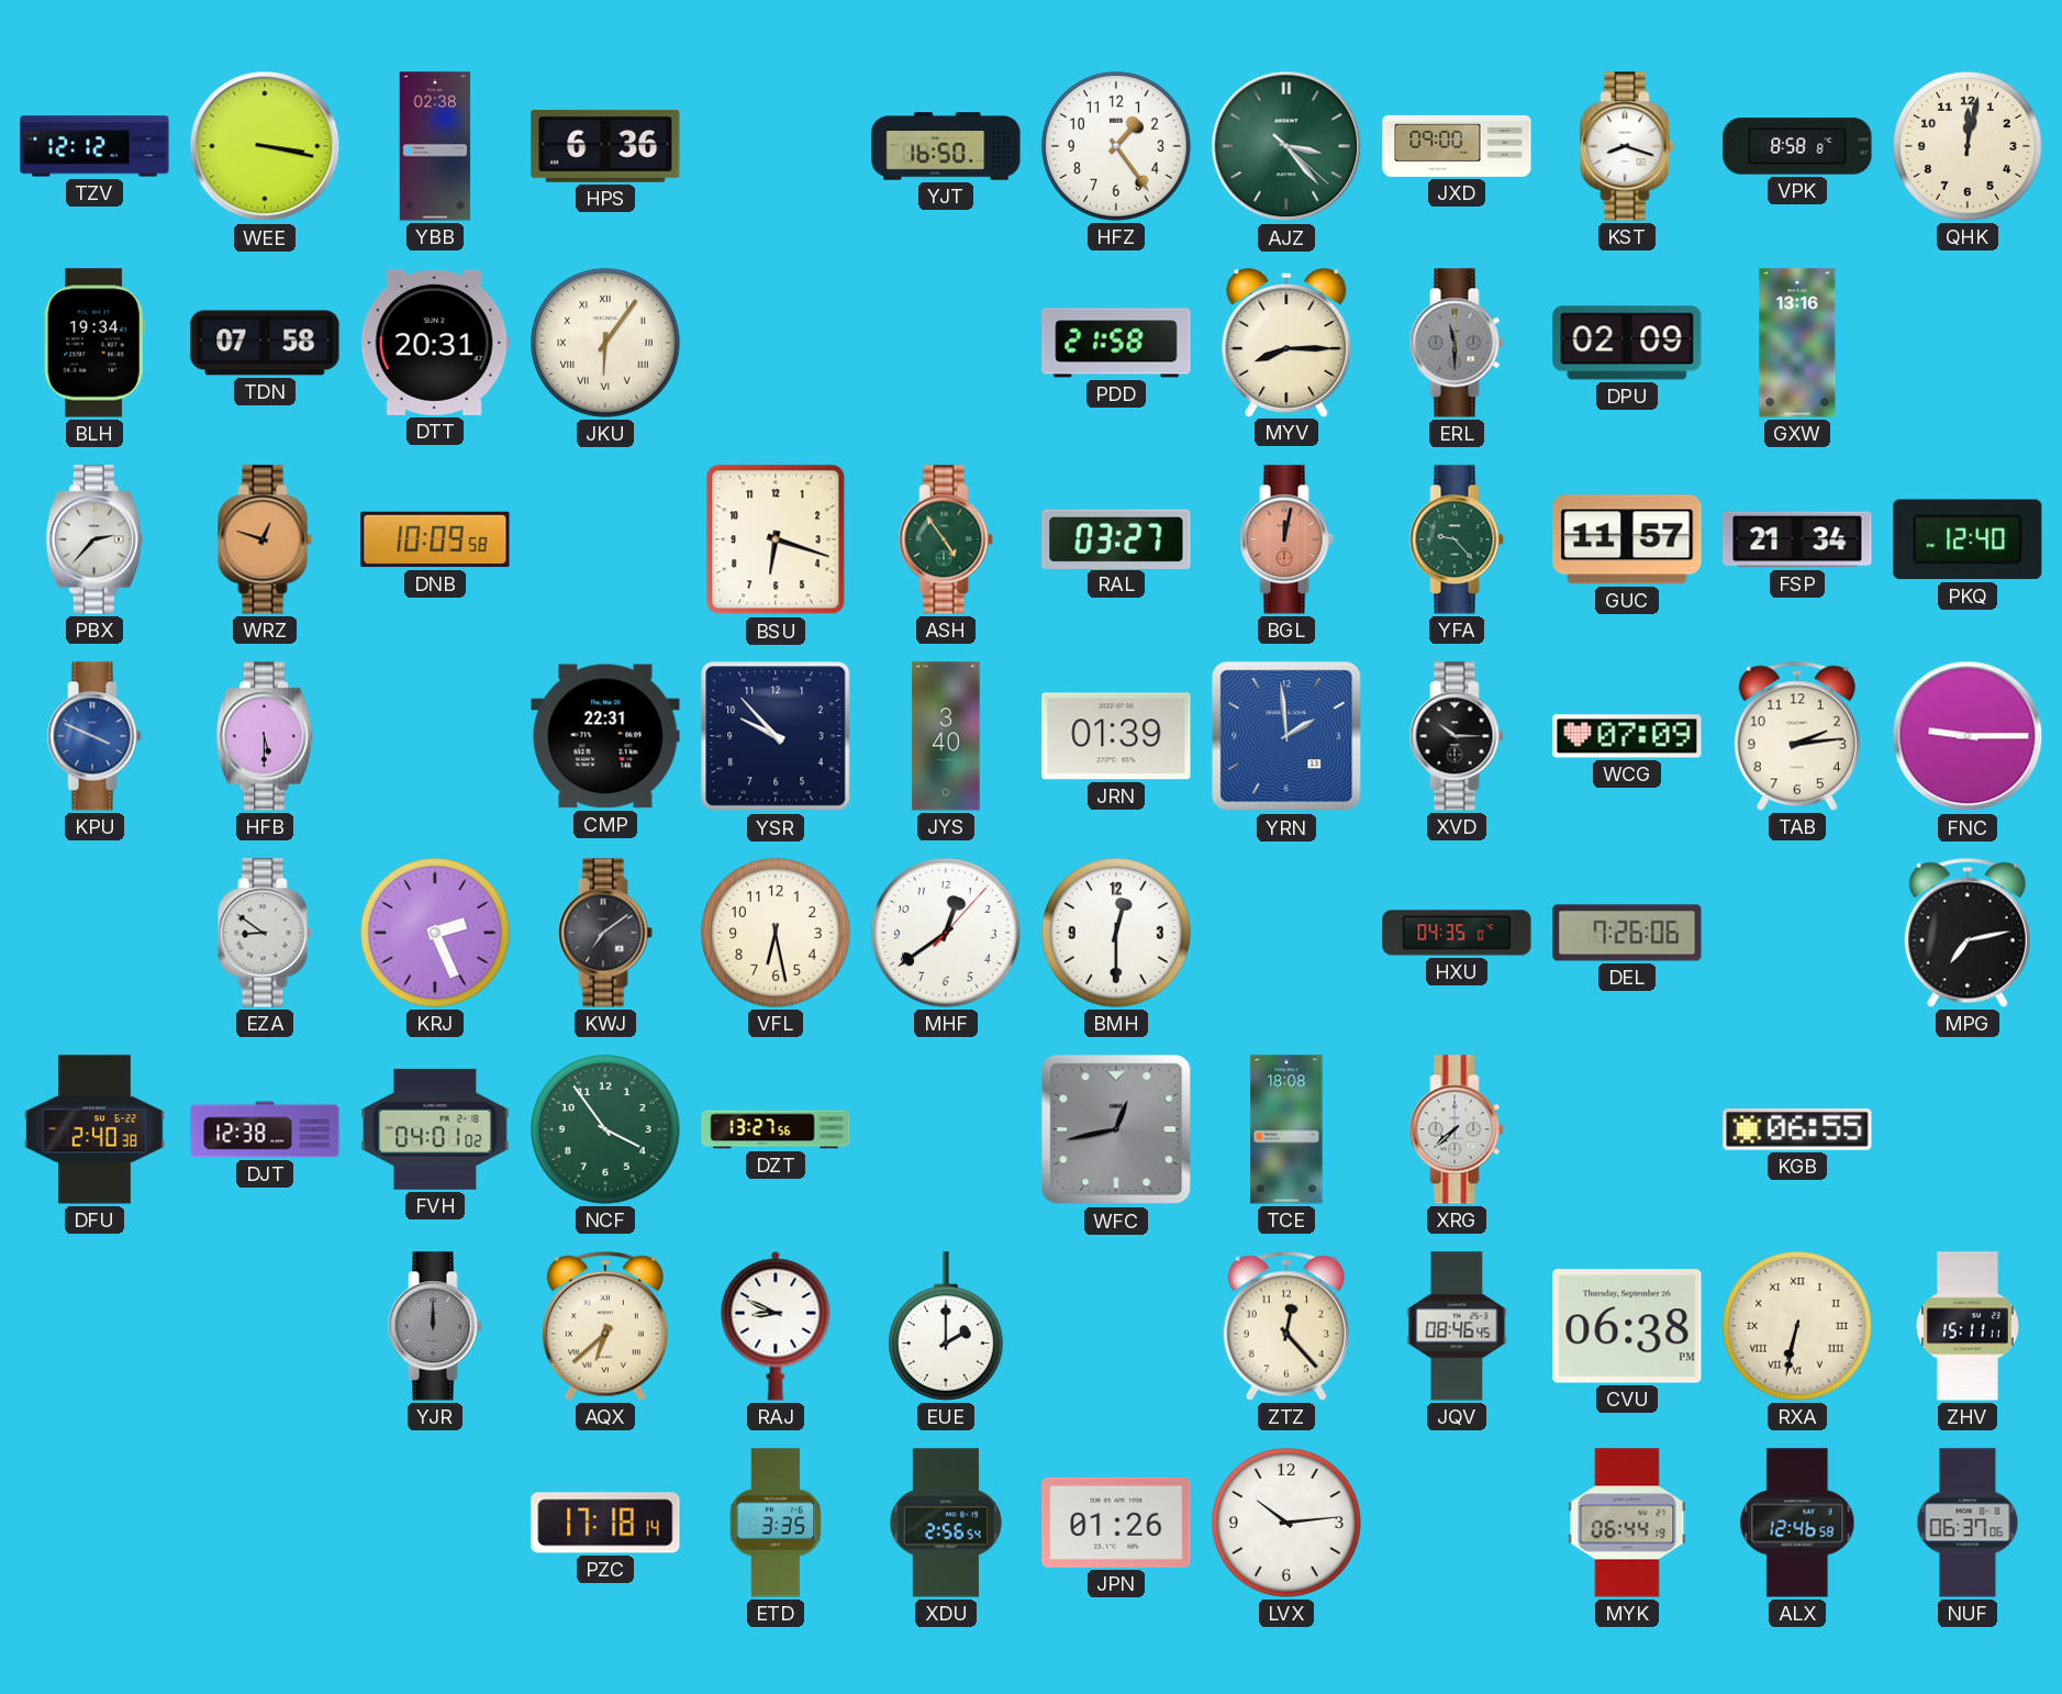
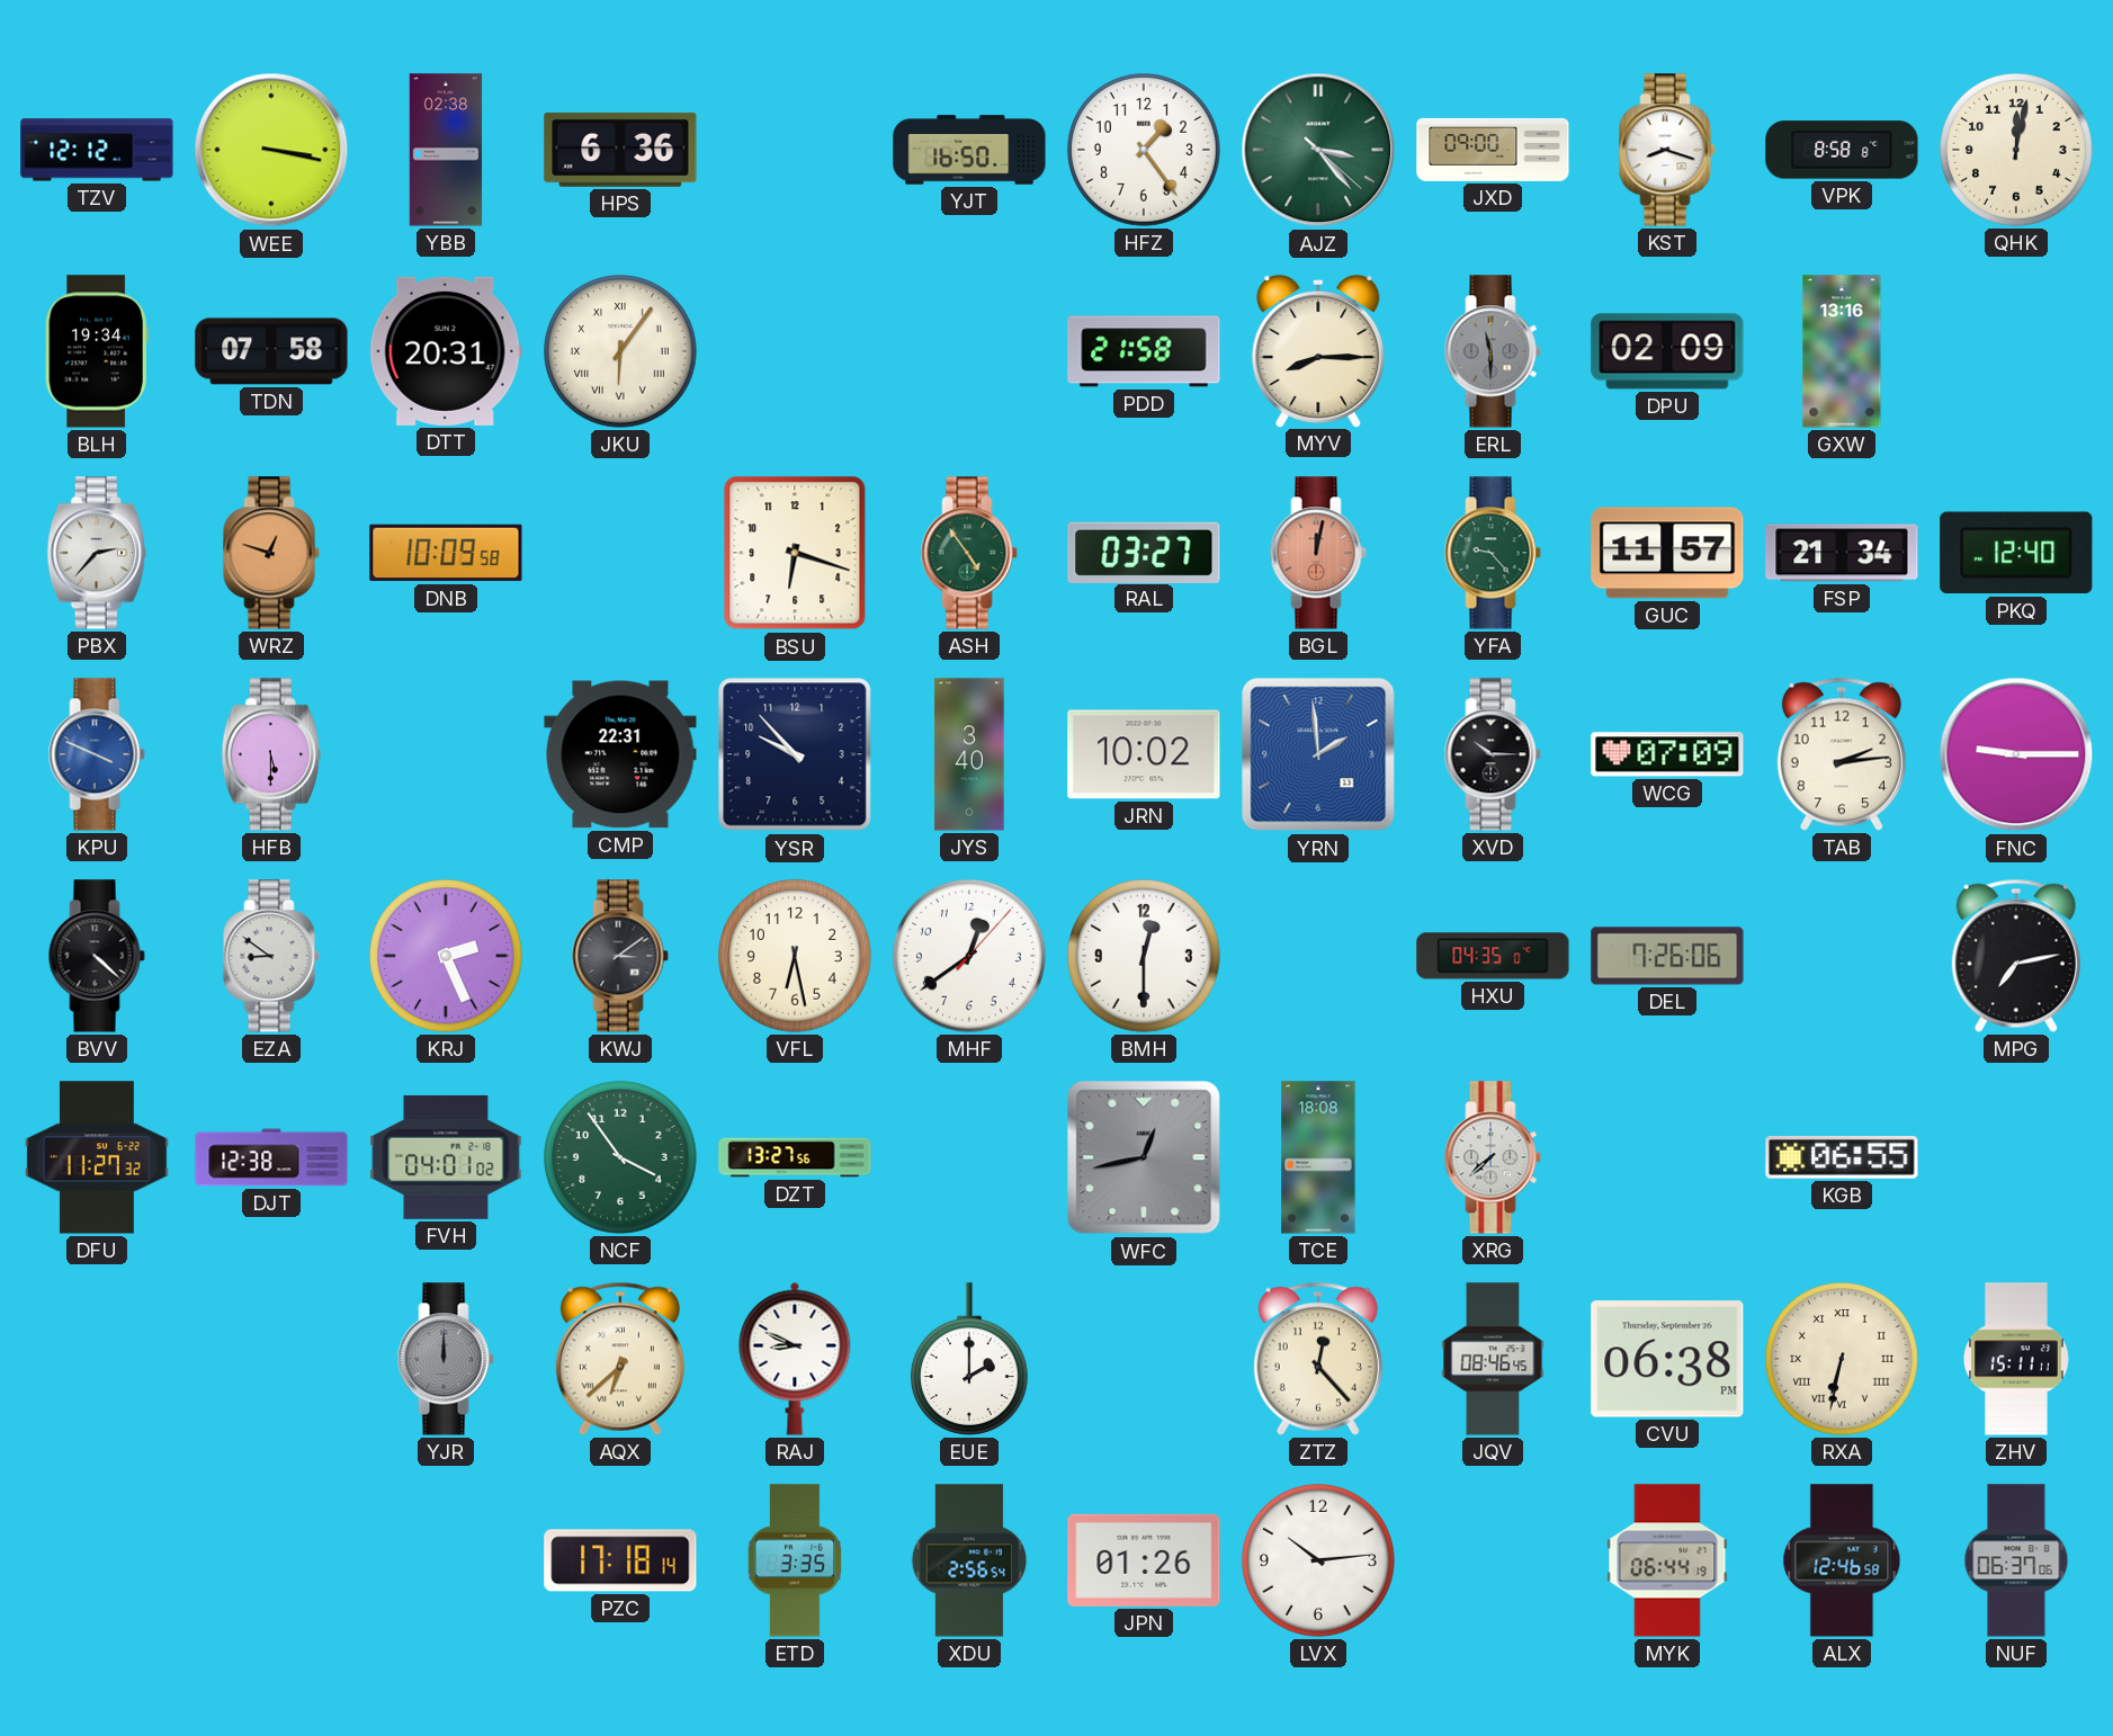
JRN: 01:39 -> 10:02
BVV: none -> 4:22
KWJ: 7:09 -> 3:09
DFU: 2:40 -> 11:27
